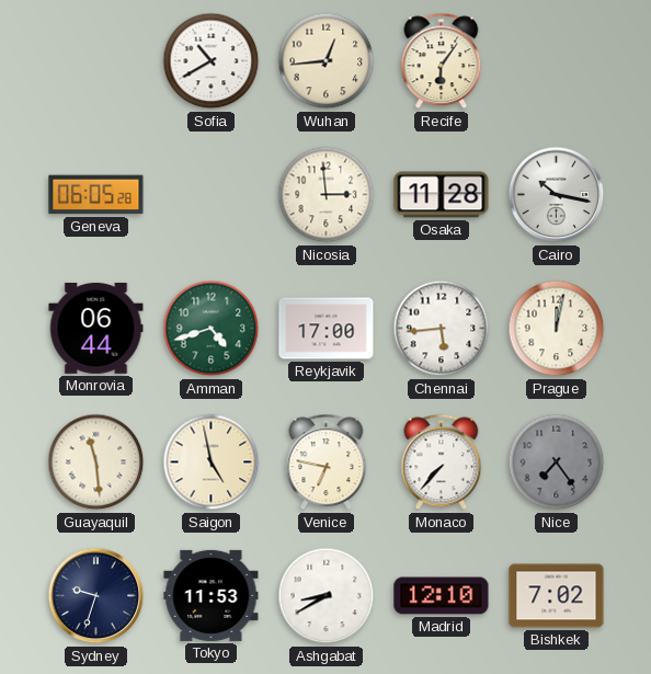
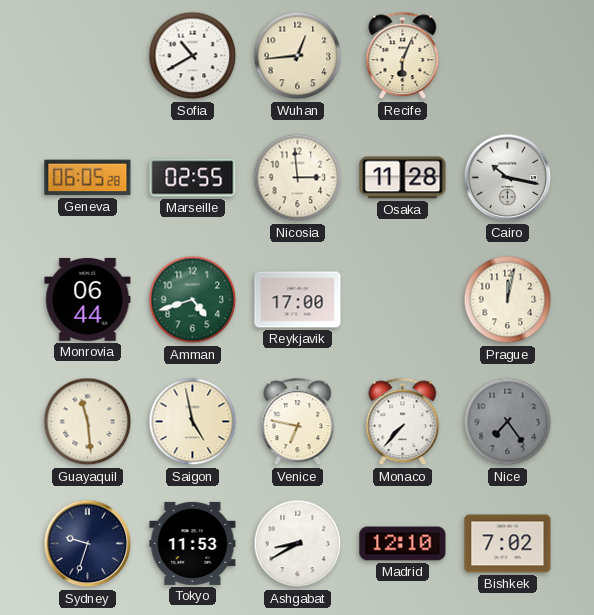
Recife: 6:06 -> 6:04
Marseille: none -> 02:55
Chennai: 5:44 -> none
